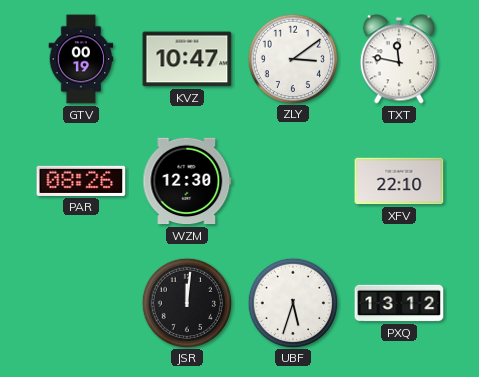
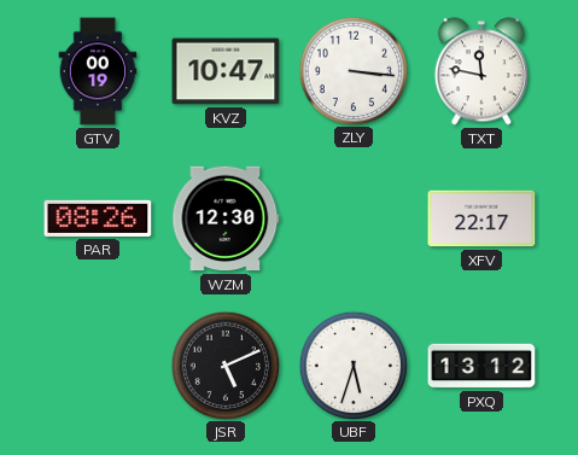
ZLY: 3:09 -> 3:16
XFV: 22:10 -> 22:17
JSR: 12:01 -> 5:11
